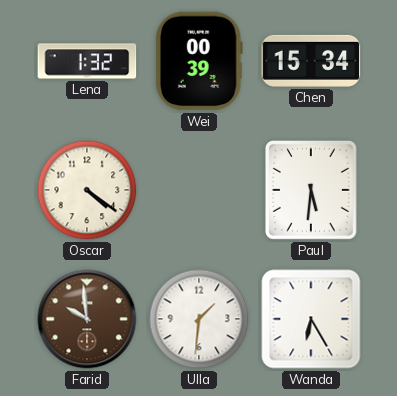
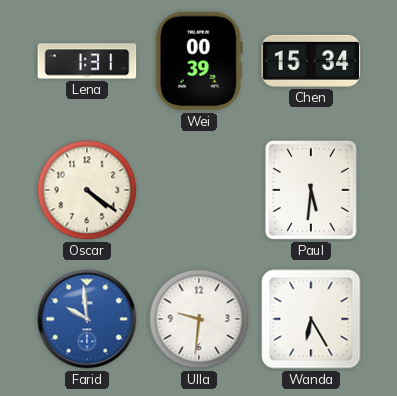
Lena: 1:32 -> 1:31
Farid dial: brown -> blue
Ulla: 1:31 -> 9:31
